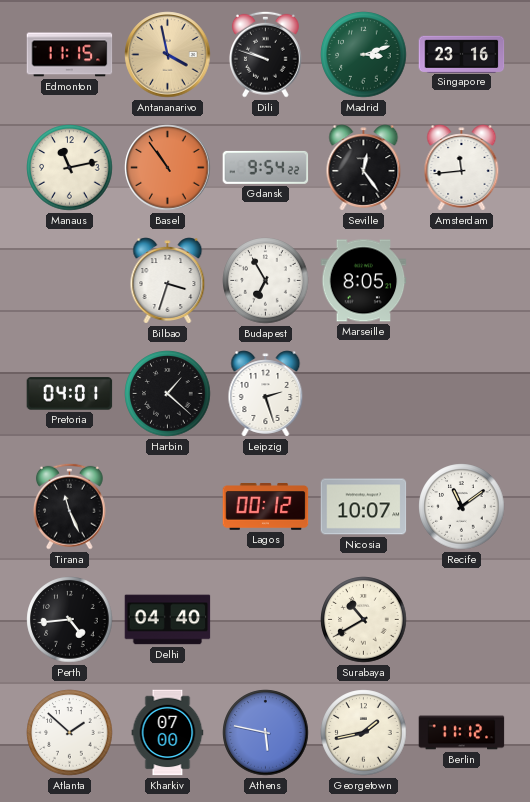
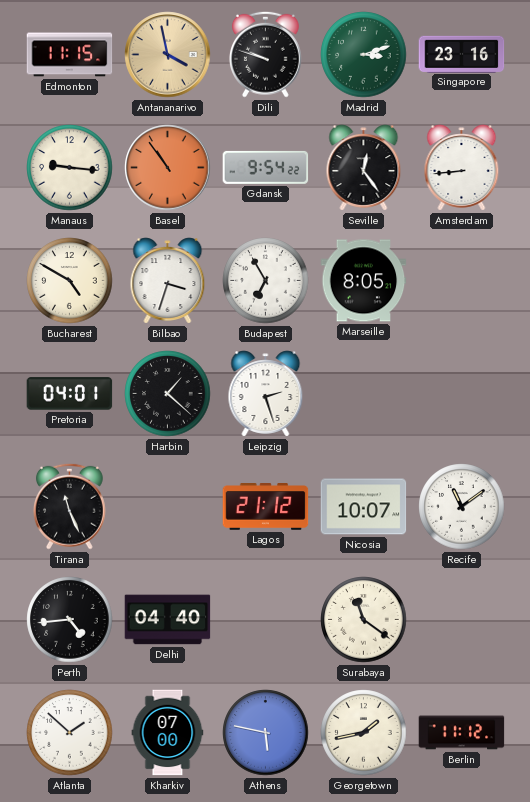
Manaus: 11:13 -> 9:16
Amsterdam: 11:44 -> 8:44
Bucharest: none -> 4:50
Lagos: 00:12 -> 21:12
Surabaya: 10:40 -> 11:21
